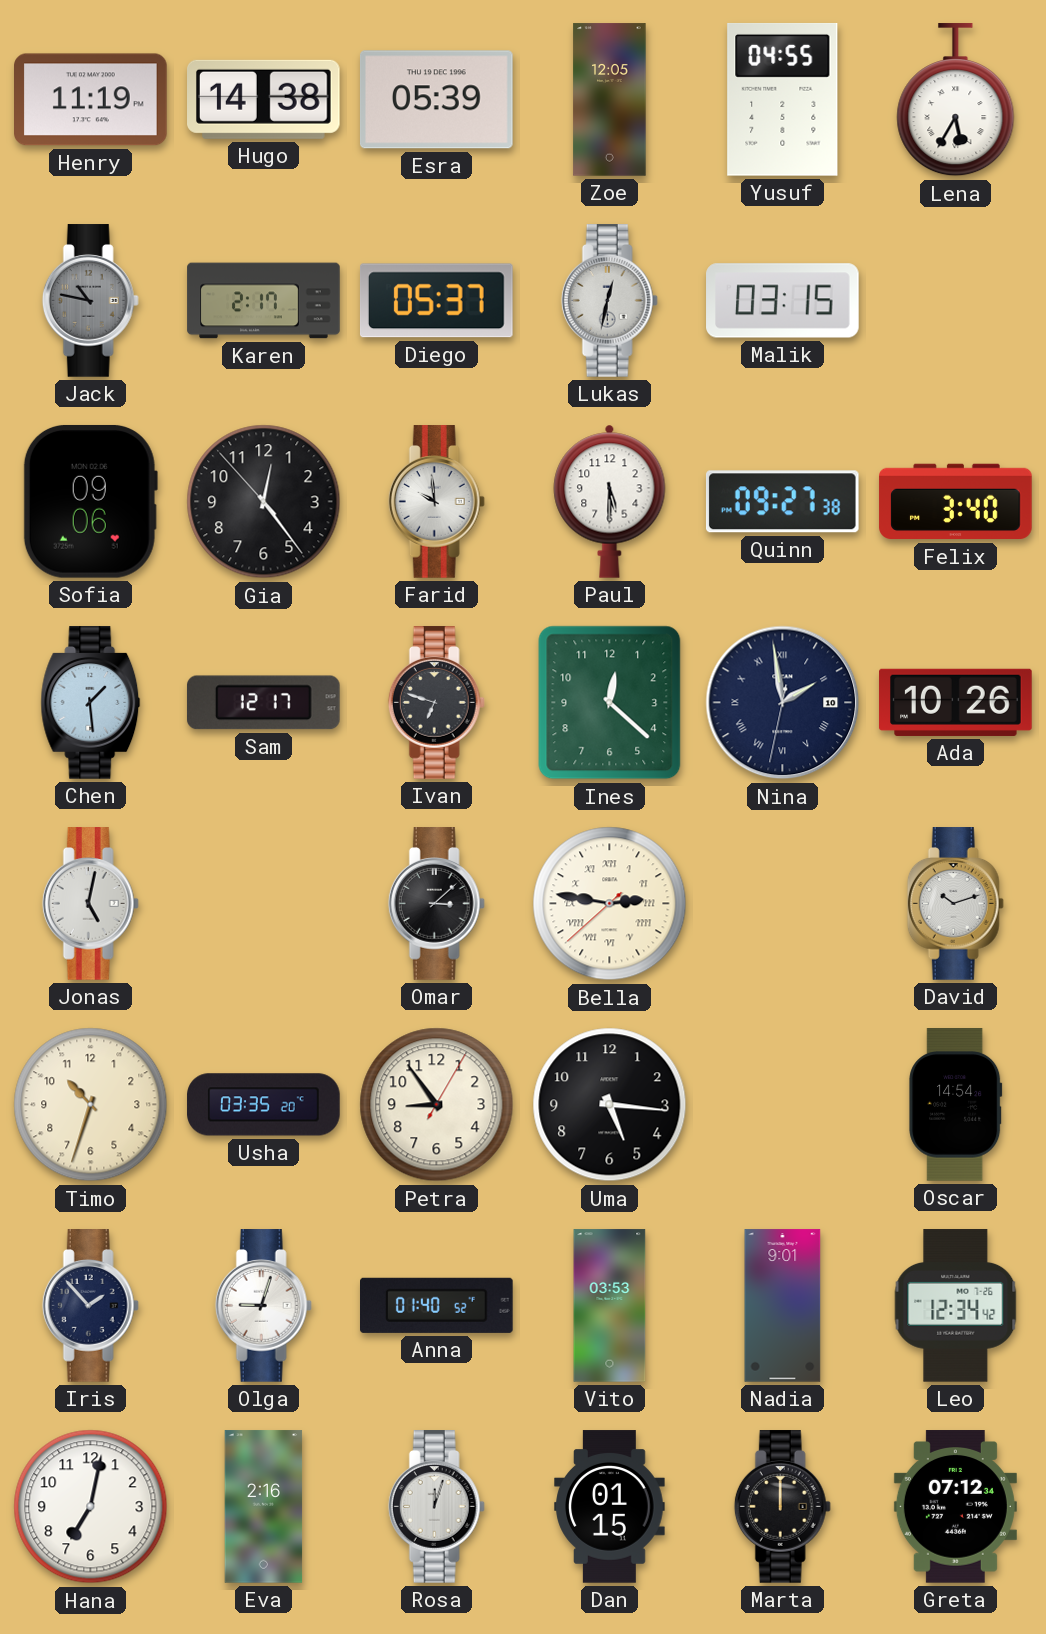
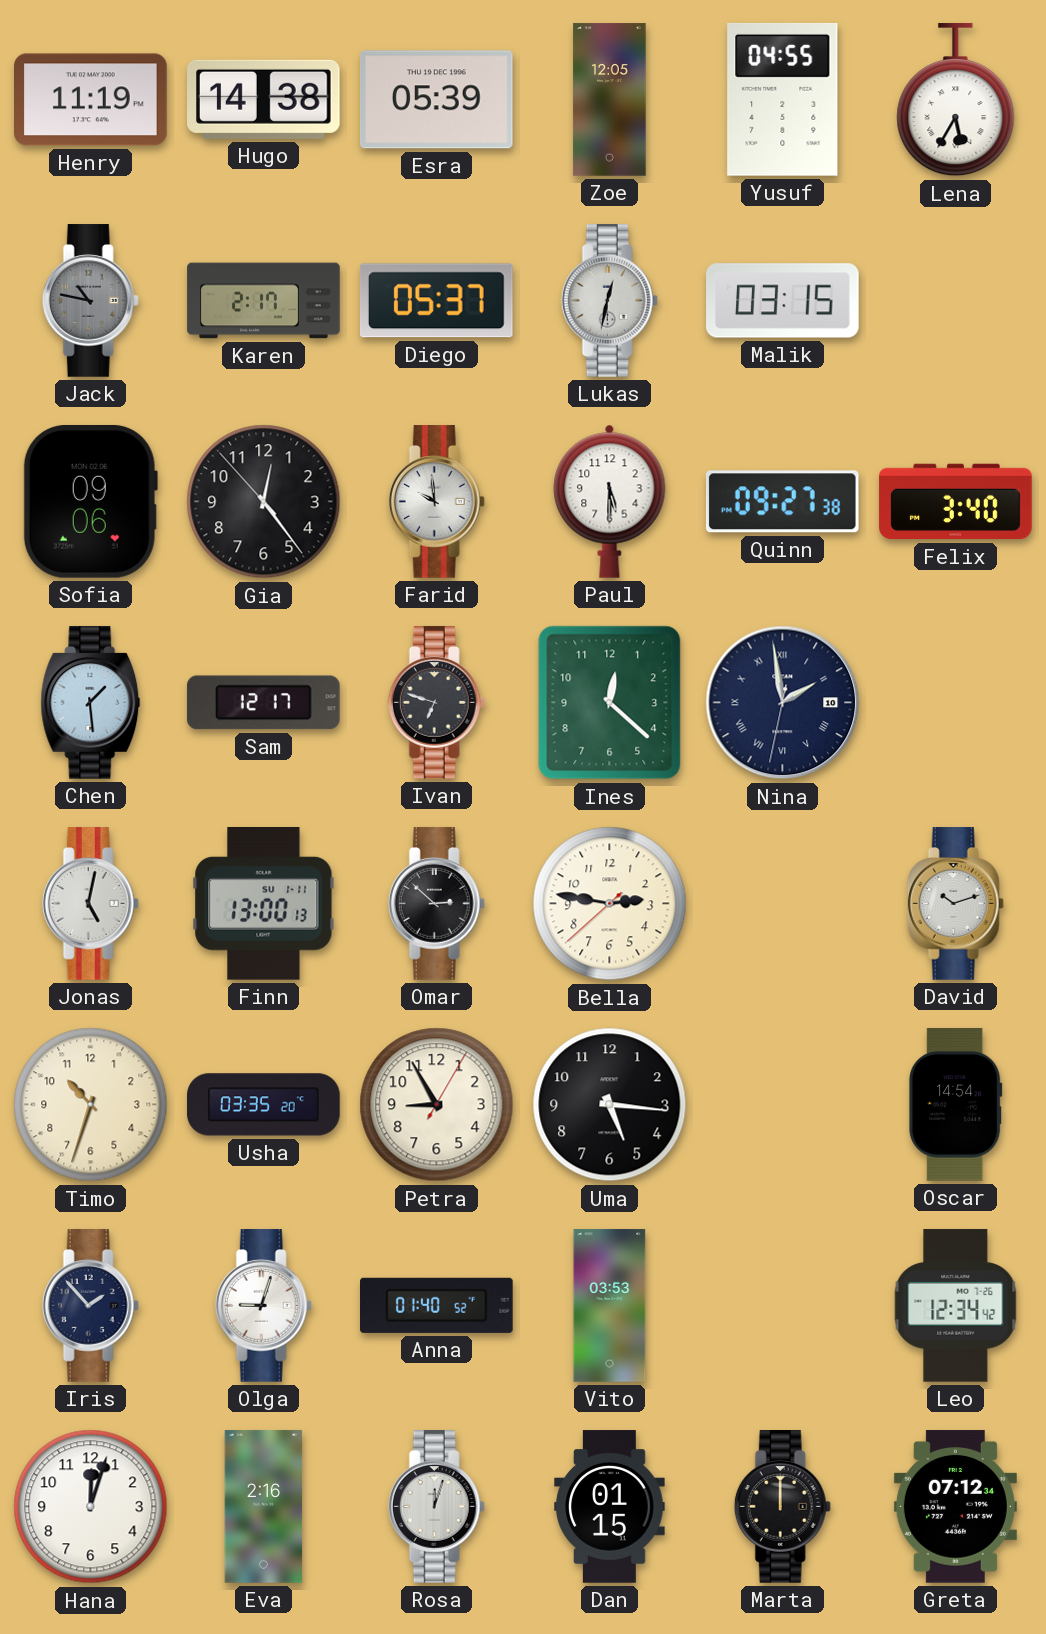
Ada: 10:26 -> none
Finn: none -> 13:00
Omar: 3:08 -> 2:52
Bella numerals: Roman -> Arabic
Petra: 8:54 -> 8:55
Nadia: 9:01 -> none
Hana: 7:02 -> 12:03
